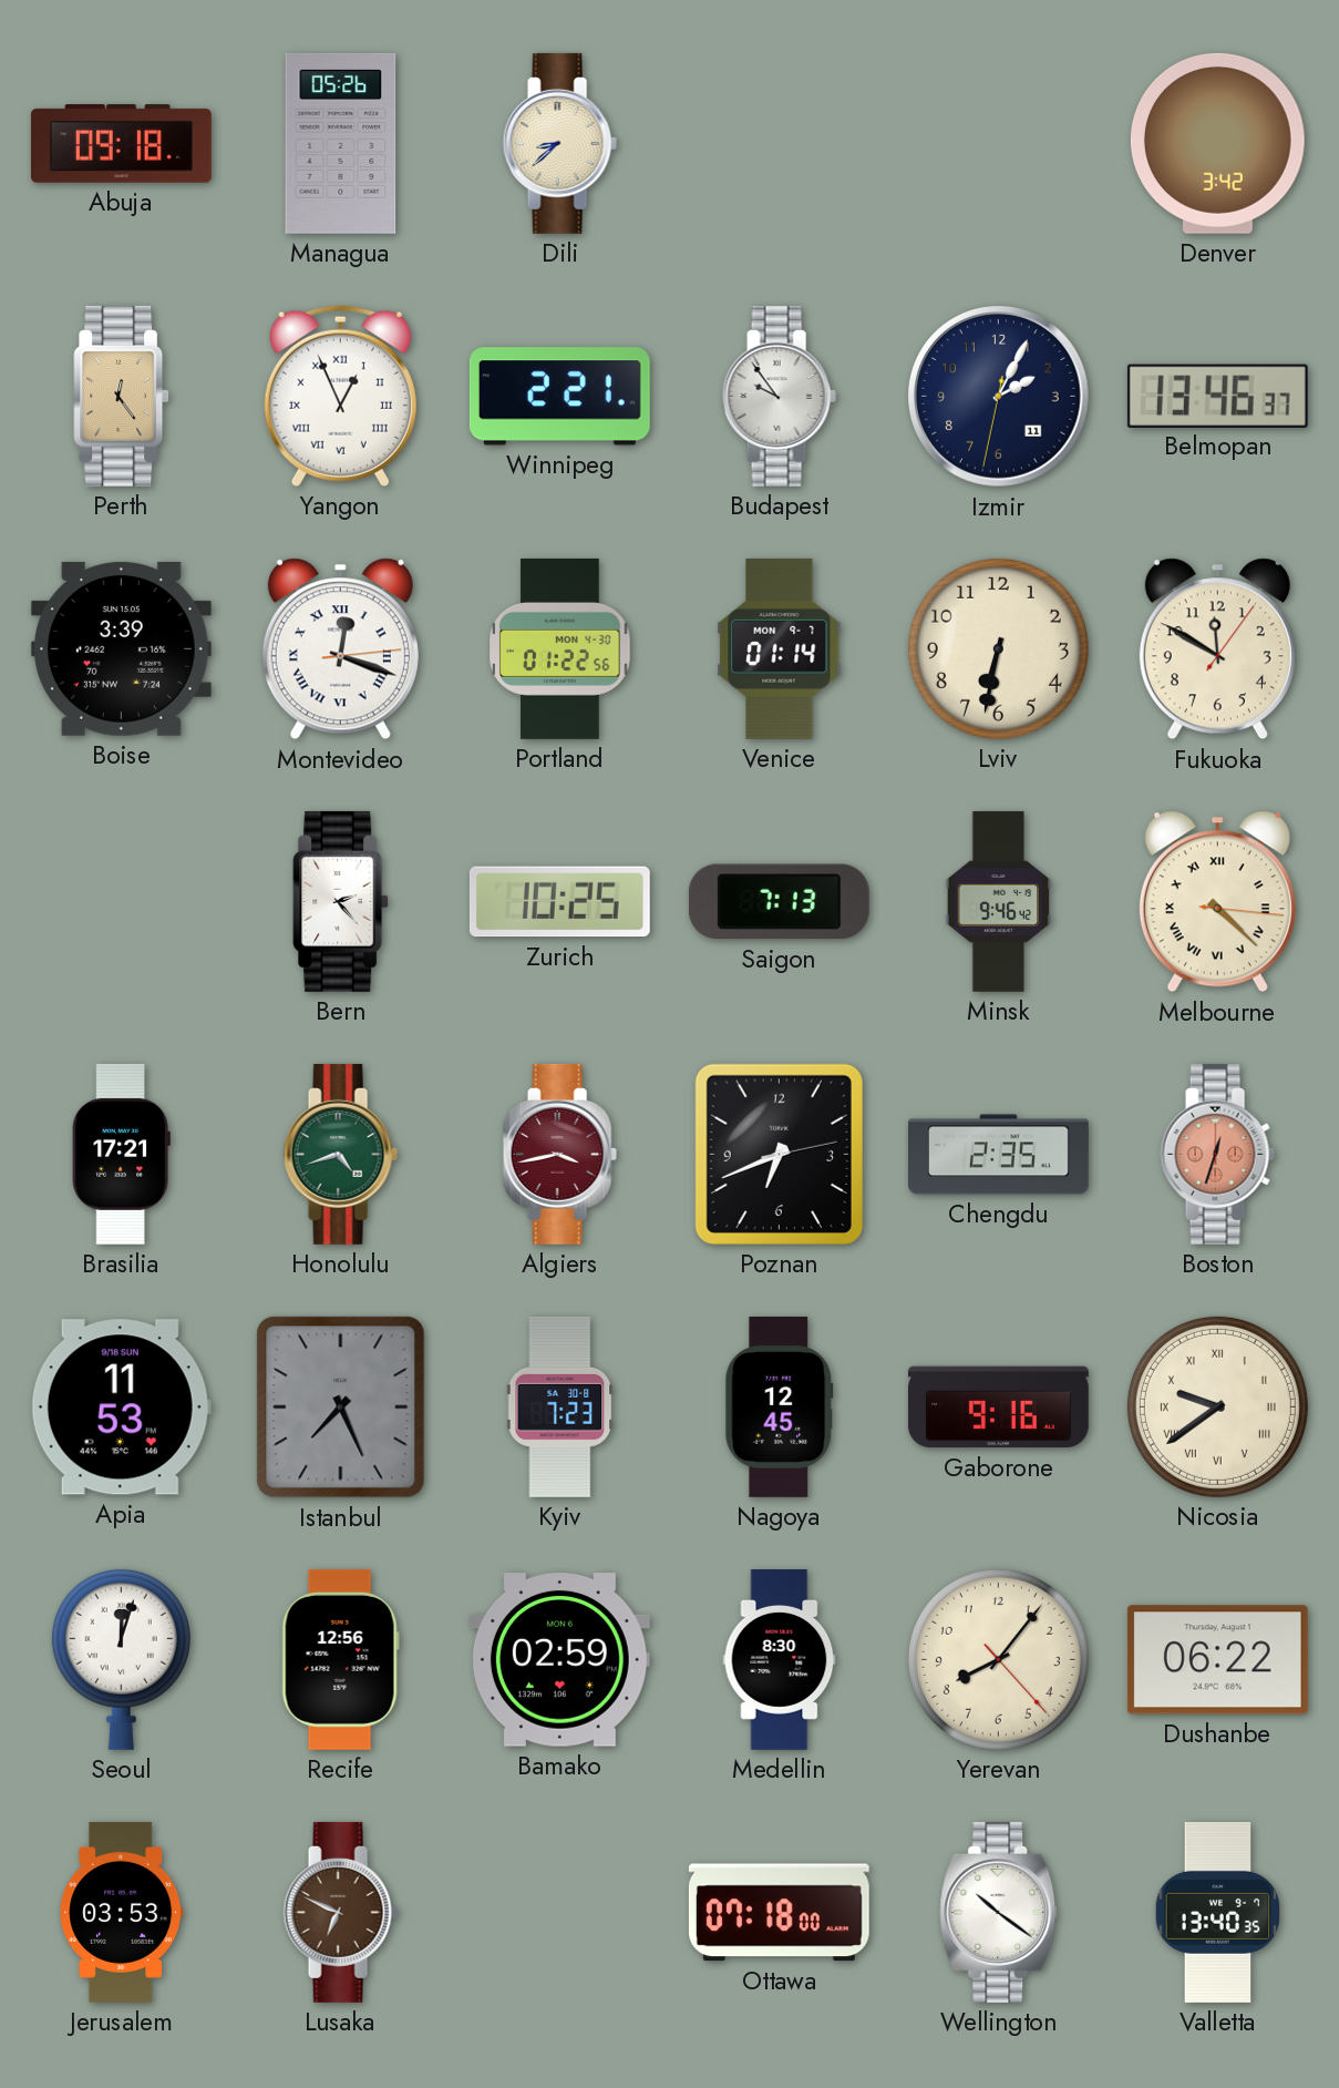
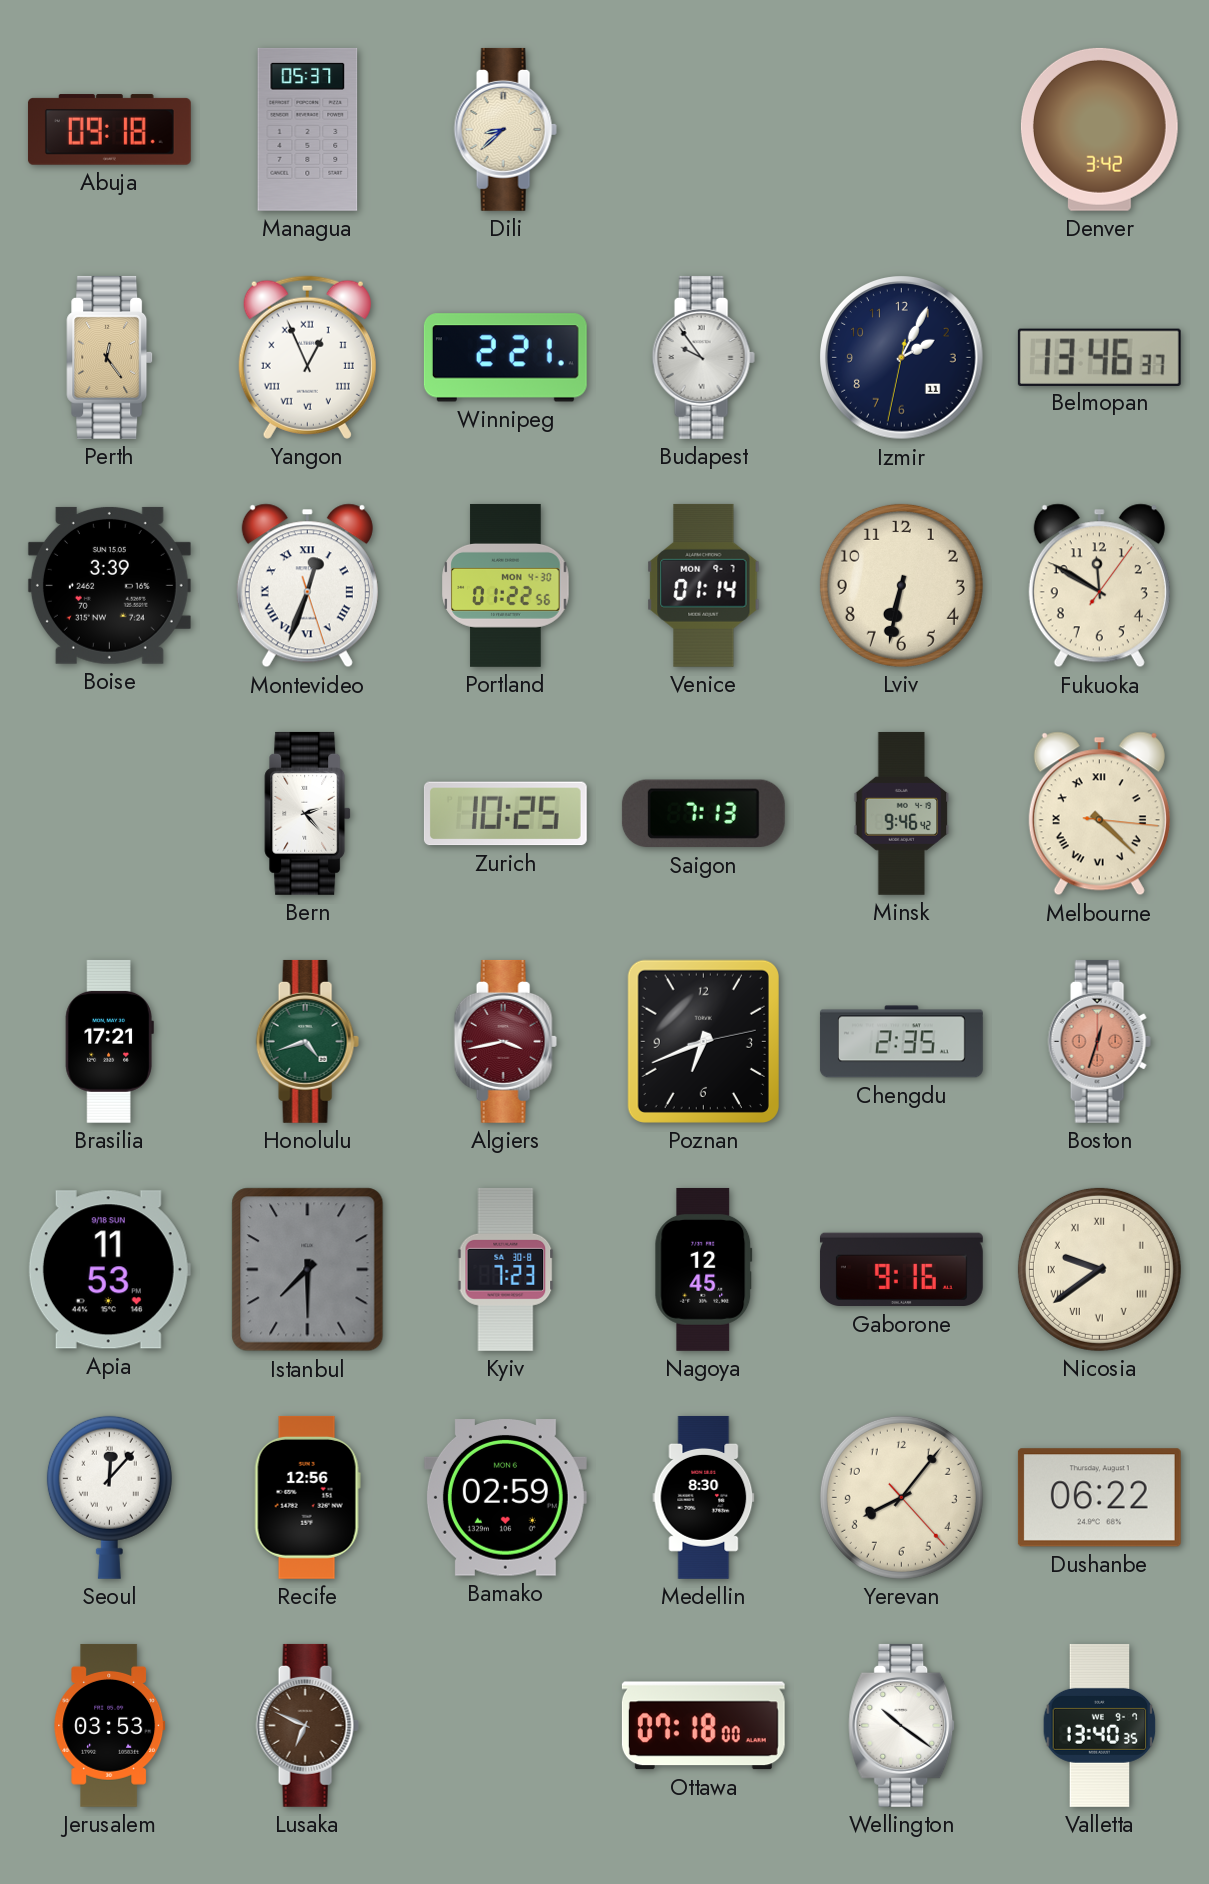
Managua: 05:26 -> 05:37
Montevideo: 12:18 -> 12:33
Istanbul: 7:26 -> 7:30
Seoul: 12:03 -> 12:07
